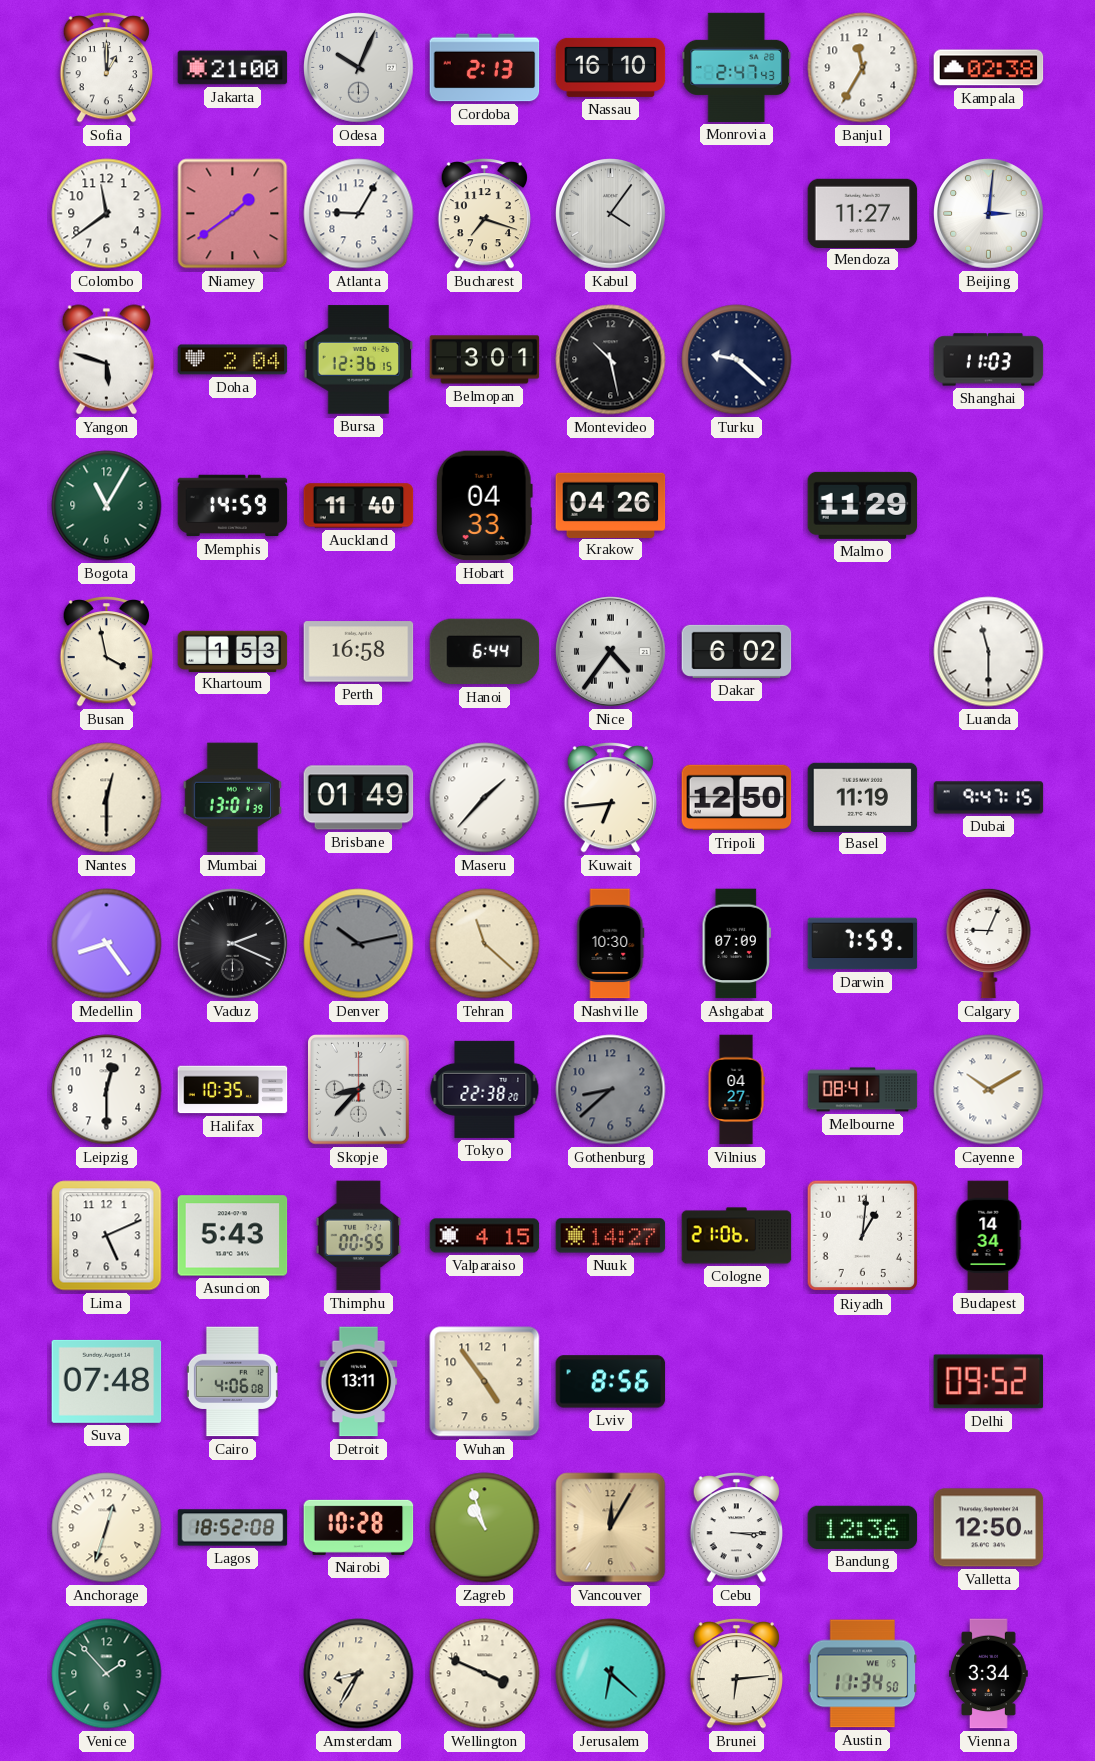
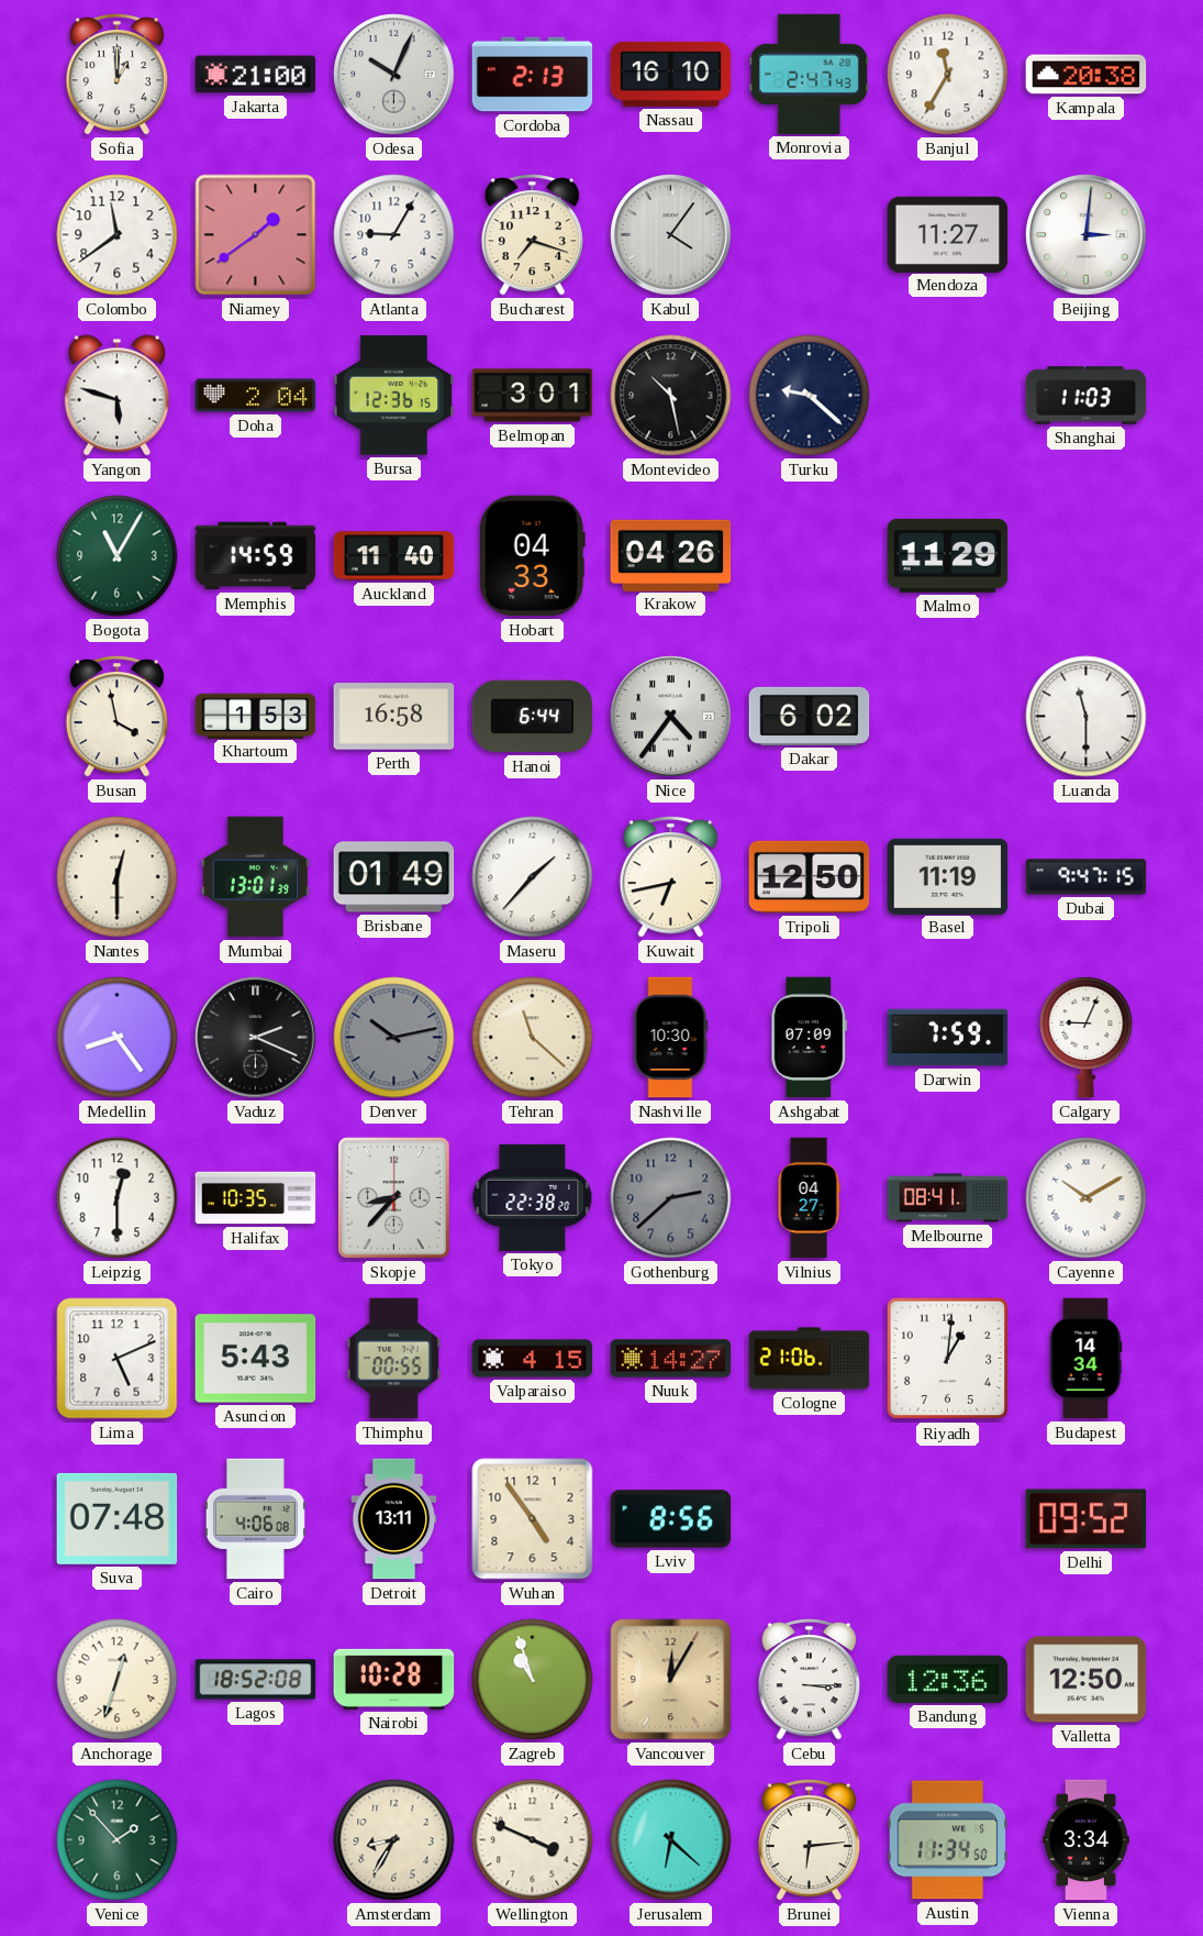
Kampala: 02:38 -> 20:38
Kuwait: 6:44 -> 6:43
Gothenburg: 8:38 -> 2:38
